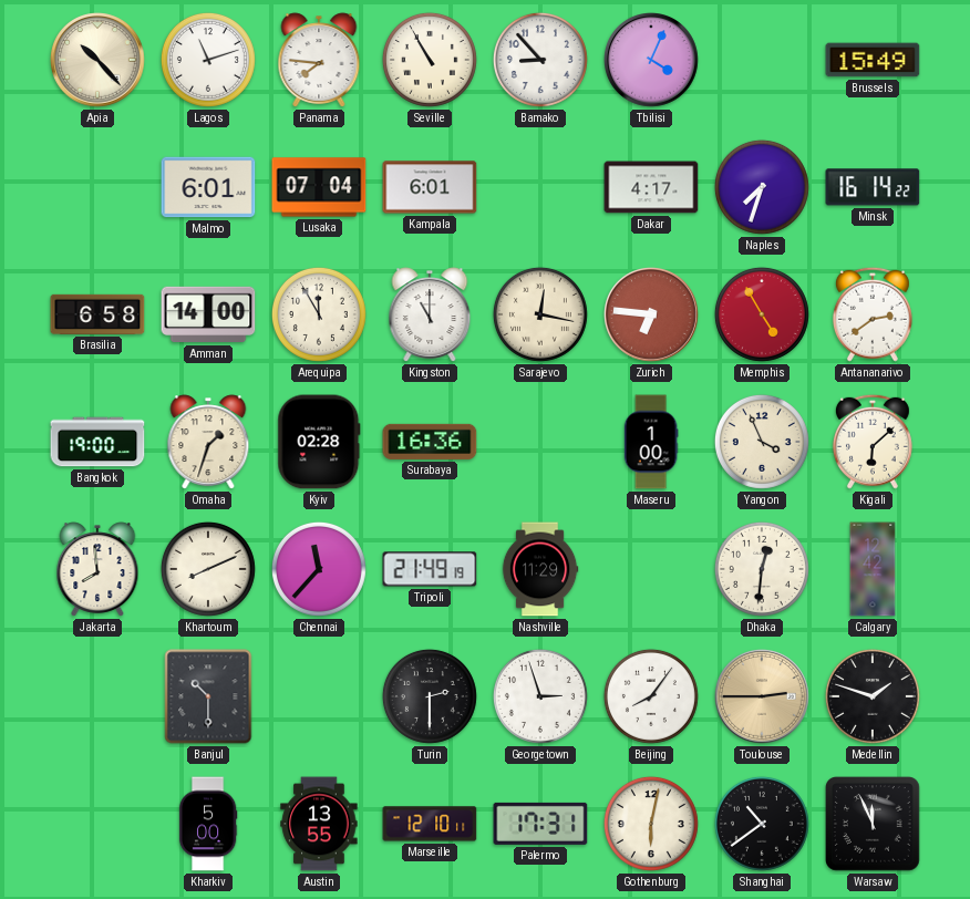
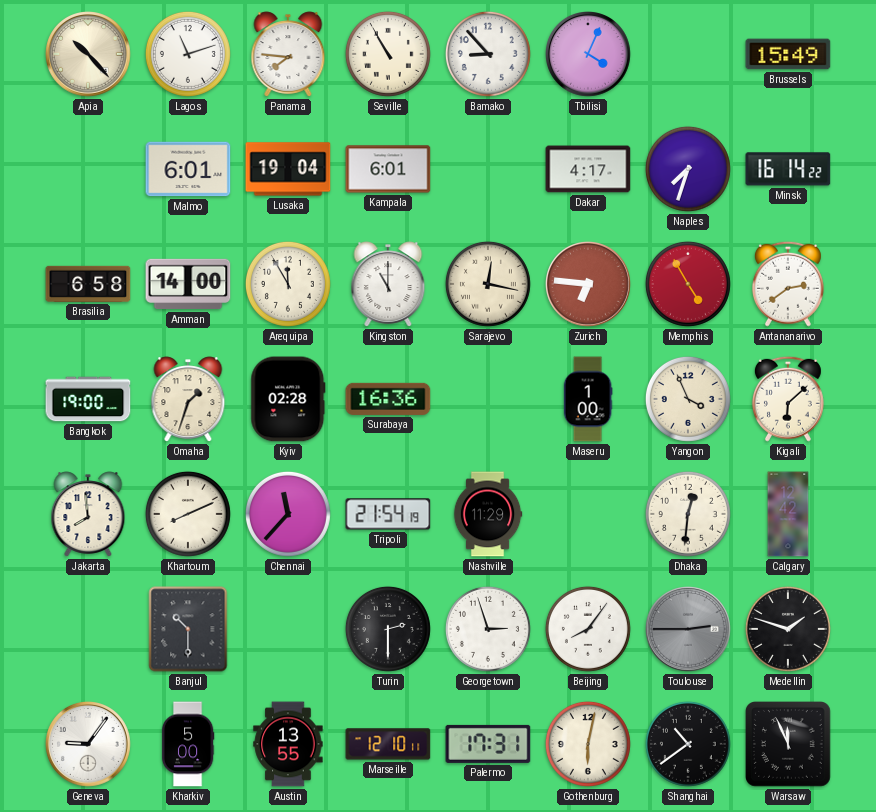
Lusaka: 07:04 -> 19:04
Tripoli: 21:49 -> 21:54
Toulouse dial: champagne -> grey
Geneva: none -> 9:06
